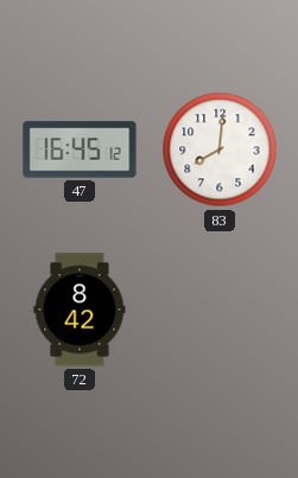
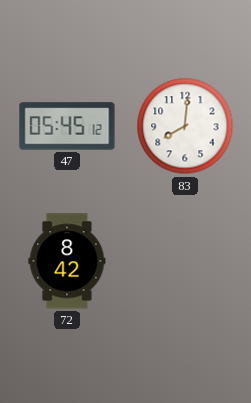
47: 16:45 -> 05:45
